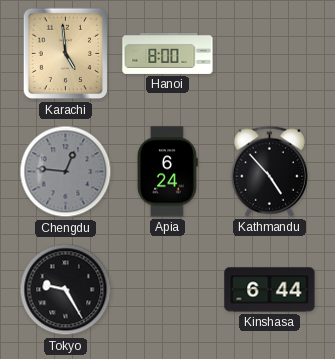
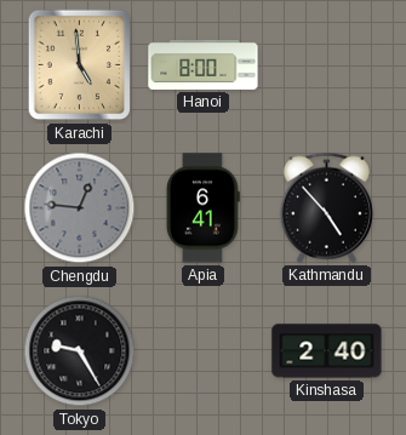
Apia: 6:24 -> 6:41
Kinshasa: 6:44 -> 2:40
